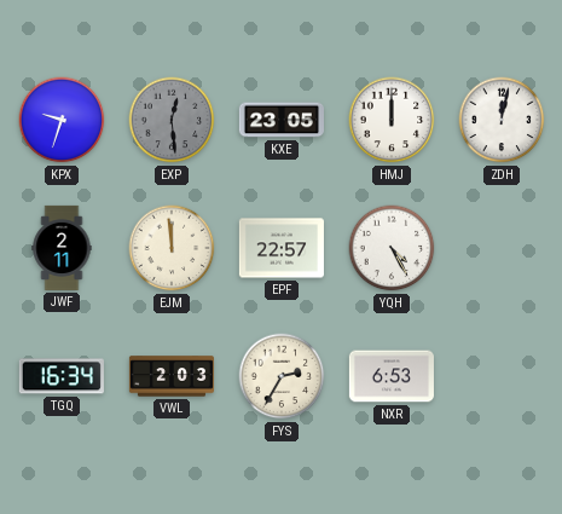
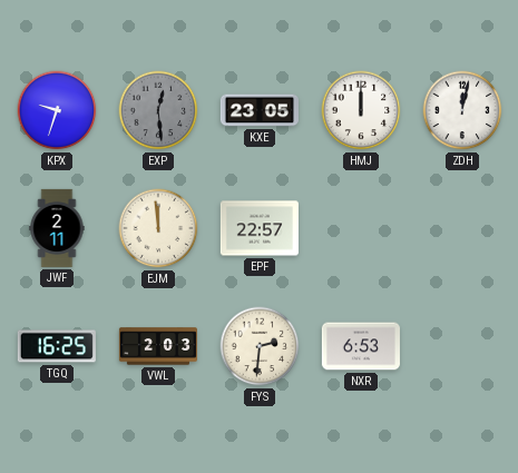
YQH: 4:25 -> none
TGQ: 16:34 -> 16:25
FYS: 2:35 -> 2:31
